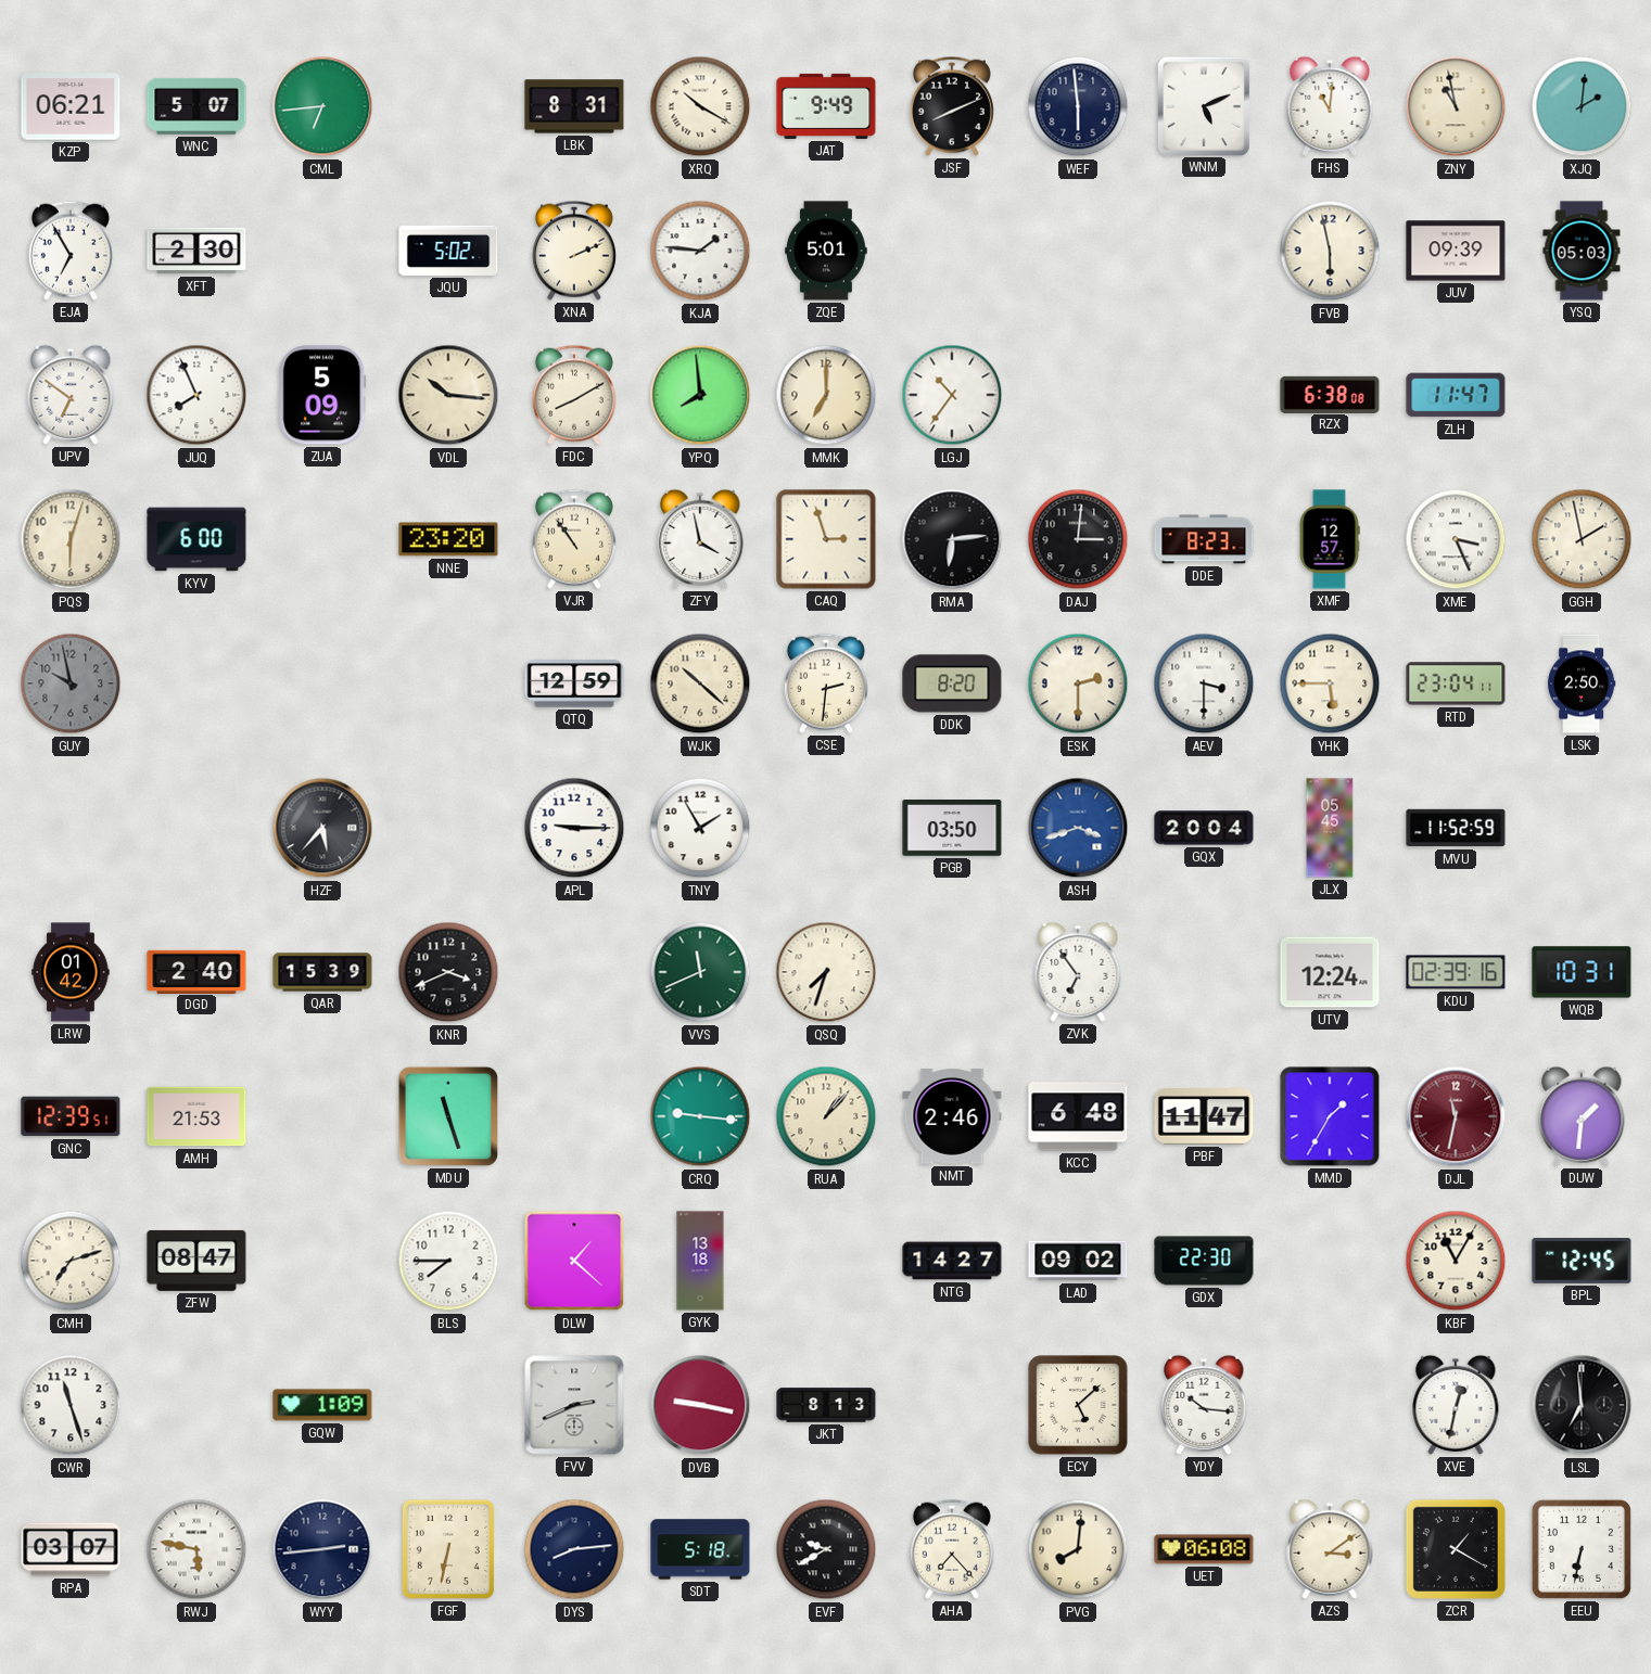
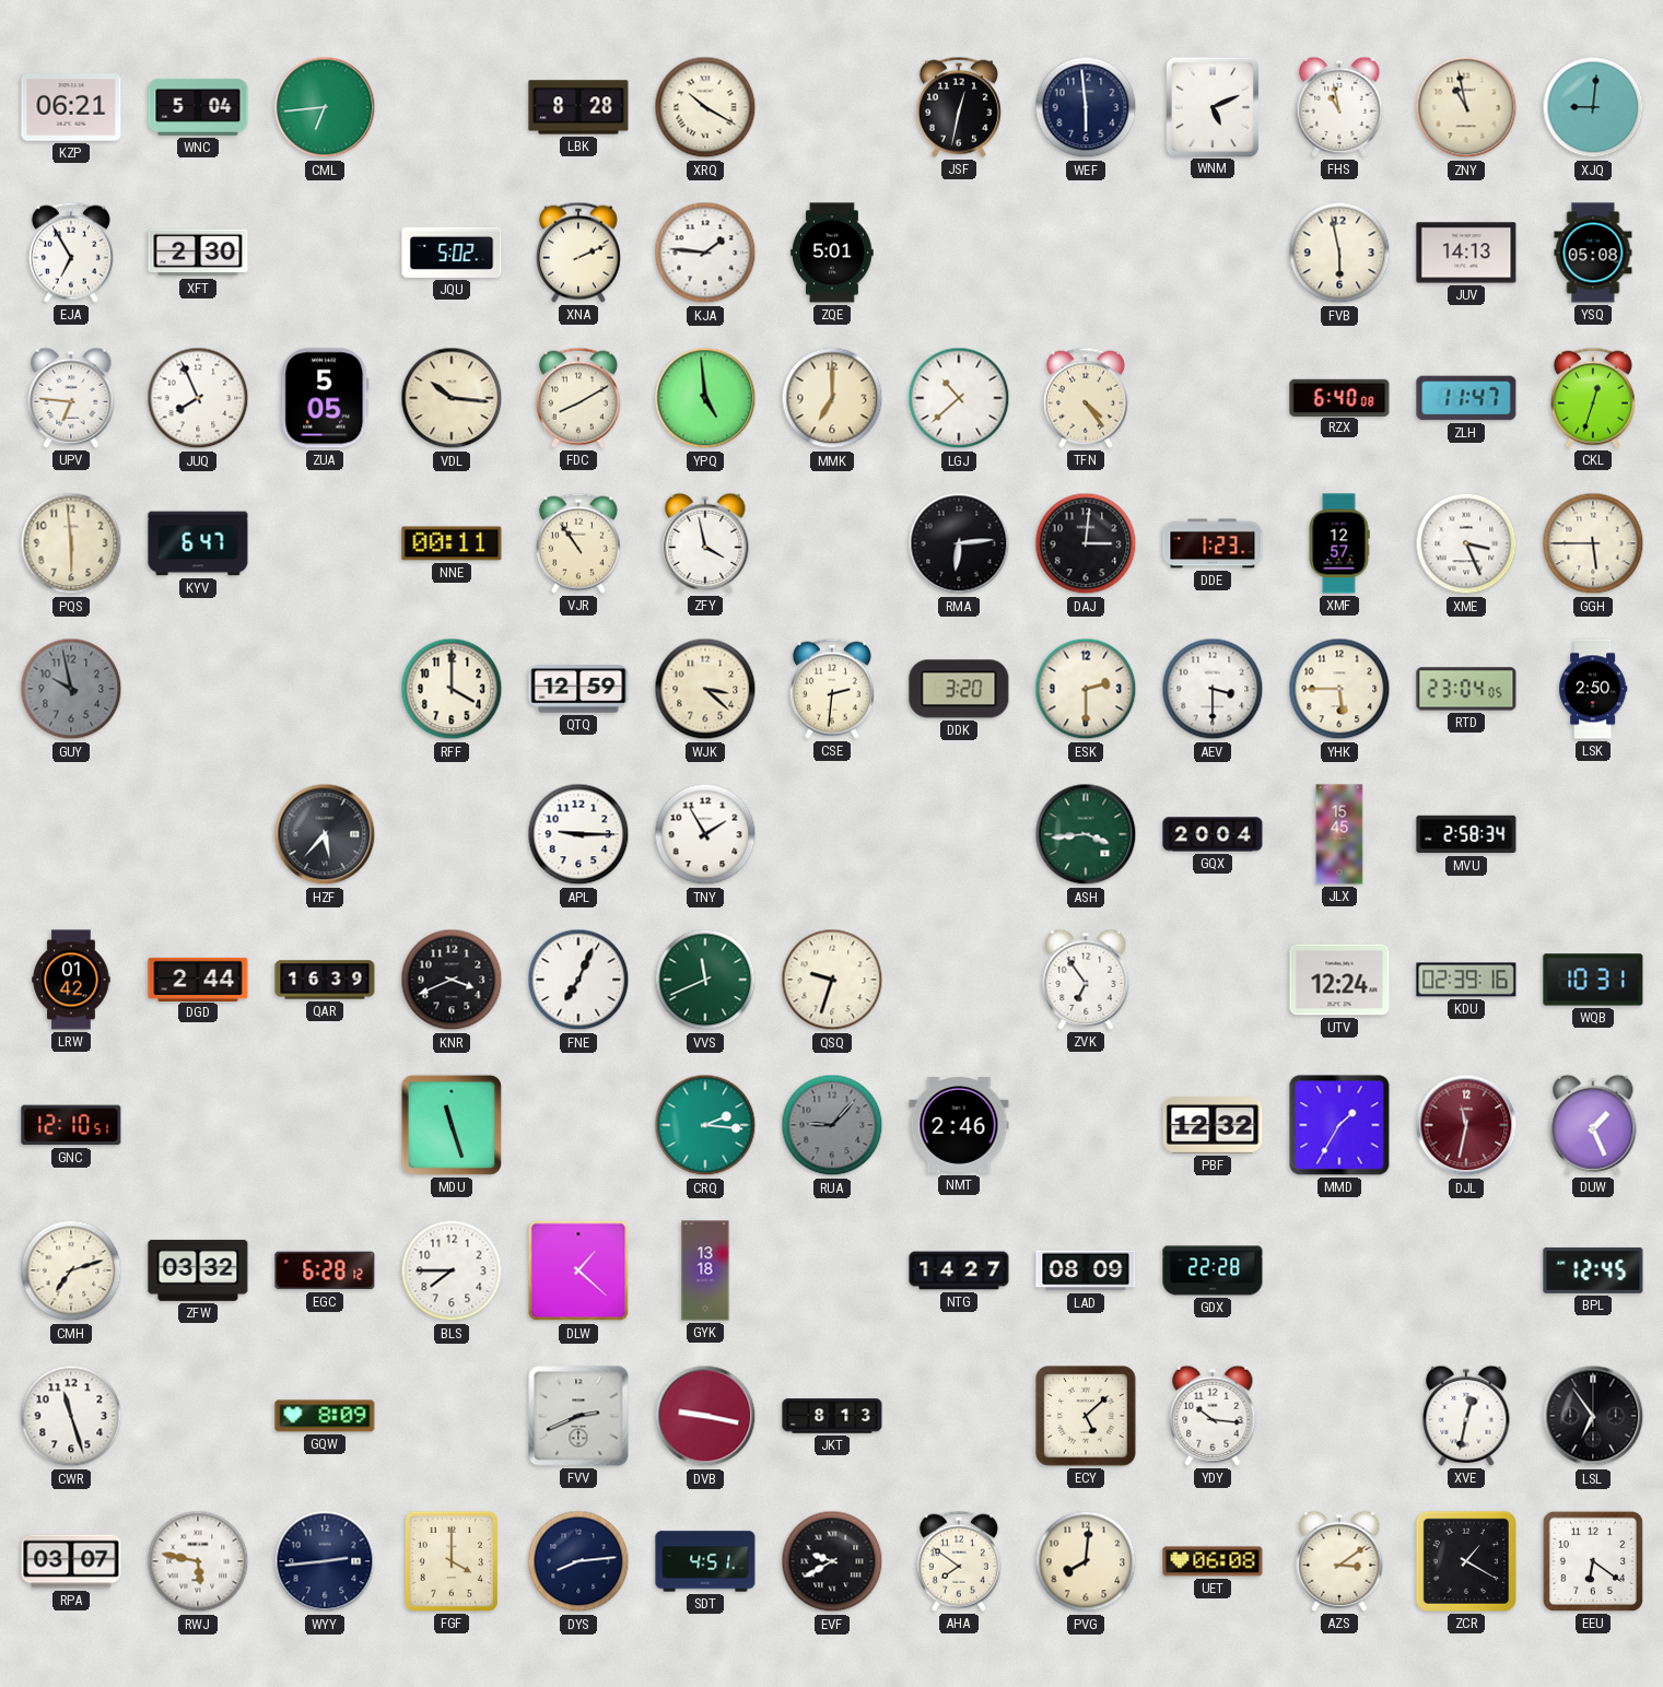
WNC: 5:07 -> 5:04
LBK: 8:31 -> 8:28
JAT: 9:49 -> none
JSF: 8:11 -> 12:32
FHS: 11:01 -> 10:58
XJQ: 2:01 -> 9:01
JUV: 09:39 -> 14:13
YSQ: 05:03 -> 05:08
UPV: 6:51 -> 6:46
ZUA: 5:09 -> 5:05
YPQ: 7:59 -> 4:59
LGJ: 10:36 -> 10:38
TFN: none -> 4:24
RZX: 6:38 -> 6:40
CKL: none -> 12:33
PQS: 6:03 -> 5:59
KYV: 6:00 -> 6:47
NNE: 23:20 -> 00:11
CAQ: 2:57 -> none
DDE: 8:23 -> 1:23
GGH: 1:58 -> 5:45
RFF: none -> 4:00
WJK: 10:22 -> 3:22
DDK: 8:20 -> 3:20
RTD: 23:04:11 -> 23:04:05
PGB: 03:50 -> none
ASH: 3:42 -> 3:44
ASH dial: blue -> green
JLX: 05:45 -> 15:45
MVU: 11:52 -> 2:58
DGD: 2:40 -> 2:44
QAR: 15:39 -> 16:39
FNE: none -> 7:04
QSQ: 7:33 -> 9:33
GNC: 12:39 -> 12:10
AMH: 21:53 -> none
CRQ: 9:16 -> 2:16
RUA: 1:07 -> 9:07
RUA dial: cream -> grey
KCC: 6:48 -> none
PBF: 11:47 -> 12:32
DUW: 1:31 -> 1:26
ZFW: 08:47 -> 03:32
EGC: none -> 6:28
LAD: 09:02 -> 08:09
GDX: 22:30 -> 22:28
KBF: 11:05 -> none
GQW: 1:09 -> 8:09
LSL: 6:59 -> 6:54
FGF: 6:32 -> 4:00
SDT: 5:18 -> 4:51
AHA: 7:23 -> 7:51
EEU: 6:32 -> 6:21
